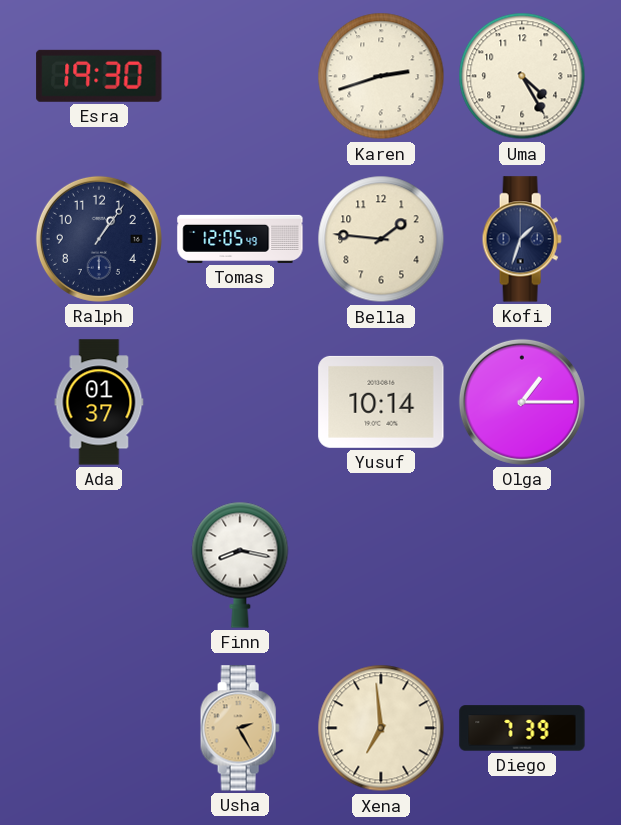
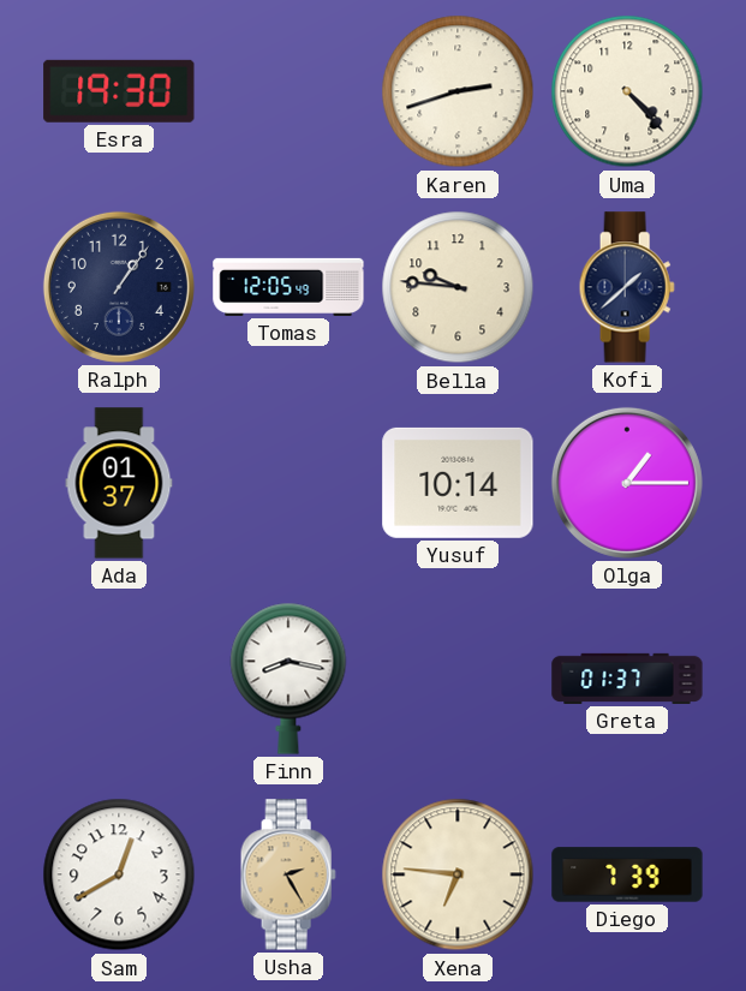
Uma: 4:25 -> 4:23
Bella: 1:46 -> 9:46
Kofi: 1:33 -> 1:38
Greta: none -> 01:37
Sam: none -> 12:40
Xena: 6:59 -> 6:46
